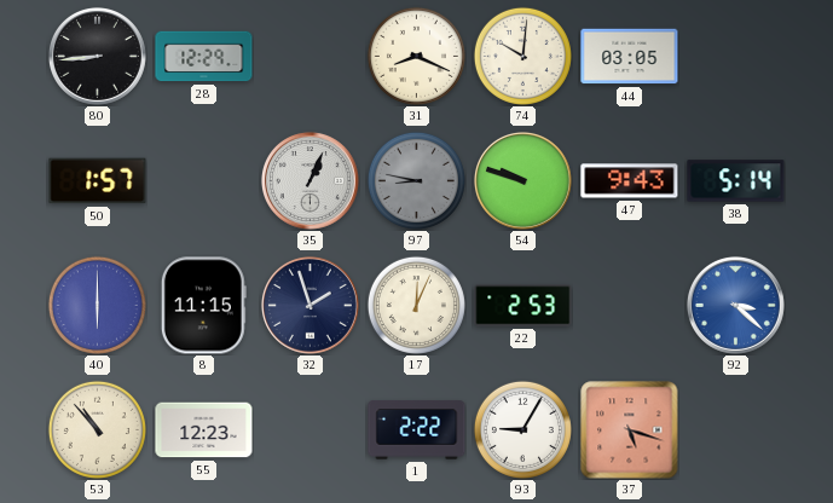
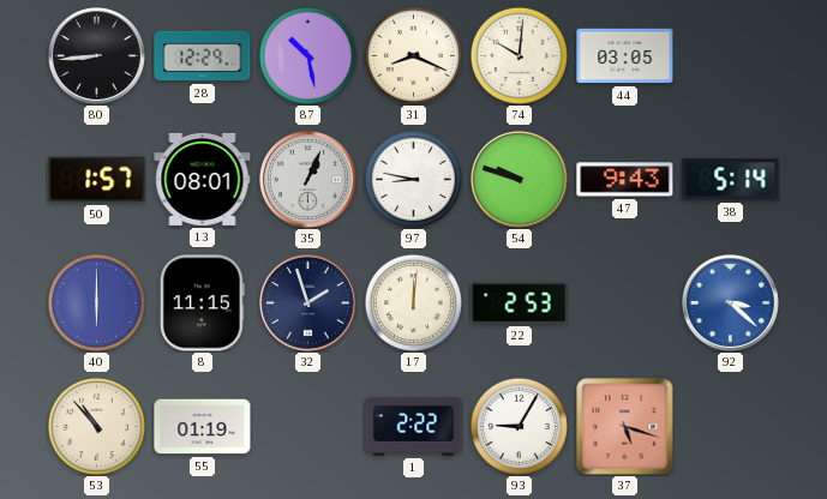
87: none -> 10:28
13: none -> 08:01
97 dial: grey -> white
17: 12:04 -> 12:01
55: 12:23 -> 01:19
